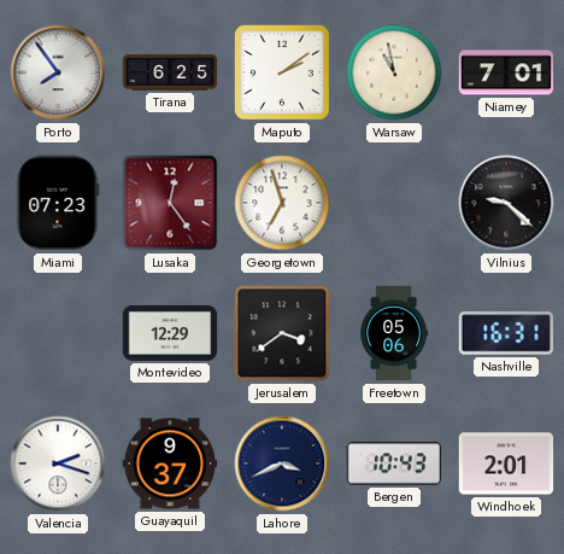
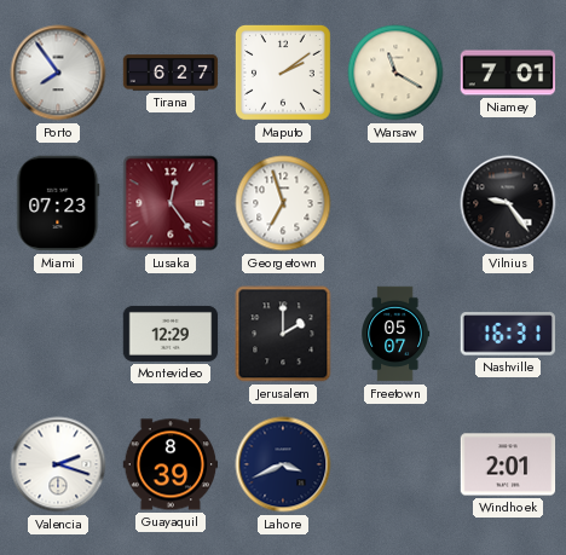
Tirana: 6:25 -> 6:27
Warsaw: 10:58 -> 11:20
Vilnius: 9:22 -> 9:24
Jerusalem: 3:39 -> 2:00
Freetown: 05:06 -> 05:07
Guayaquil: 9:37 -> 8:39
Bergen: 10:43 -> none
